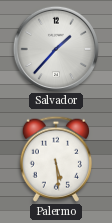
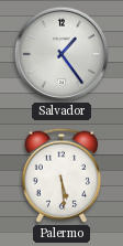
Salvador: 1:37 -> 1:24
